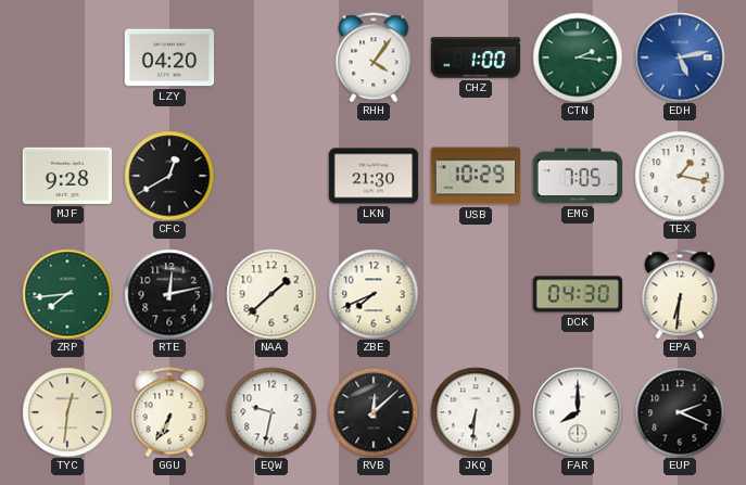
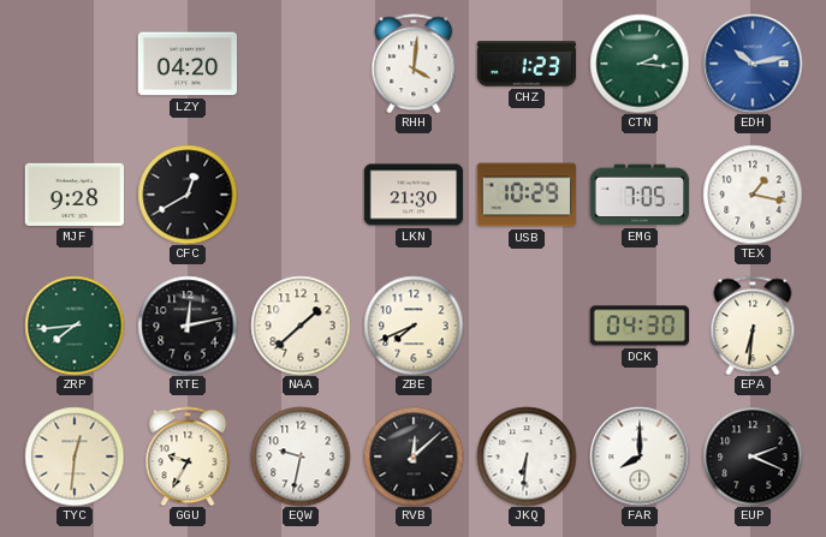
RHH: 4:06 -> 4:01
CHZ: 1:00 -> 1:23
EDH: 5:13 -> 10:13
GGU: 6:35 -> 9:35
